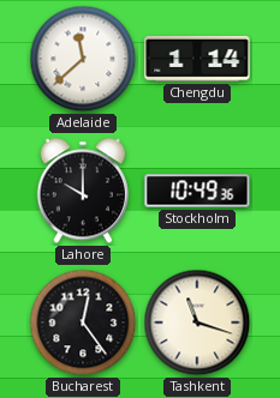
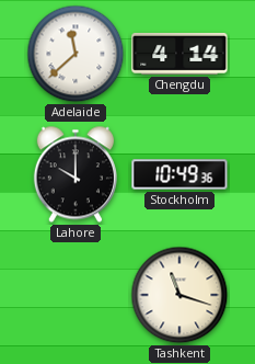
Chengdu: 1:14 -> 4:14
Bucharest: 12:24 -> none
